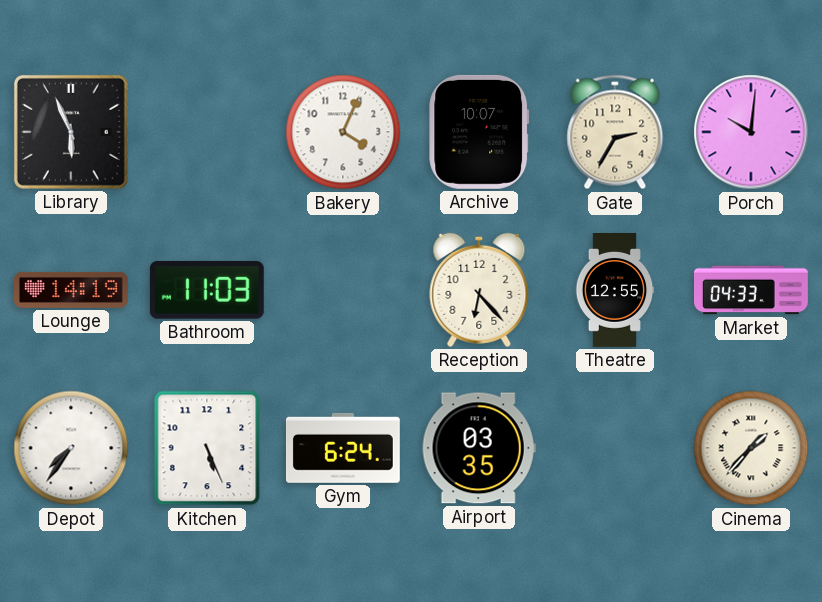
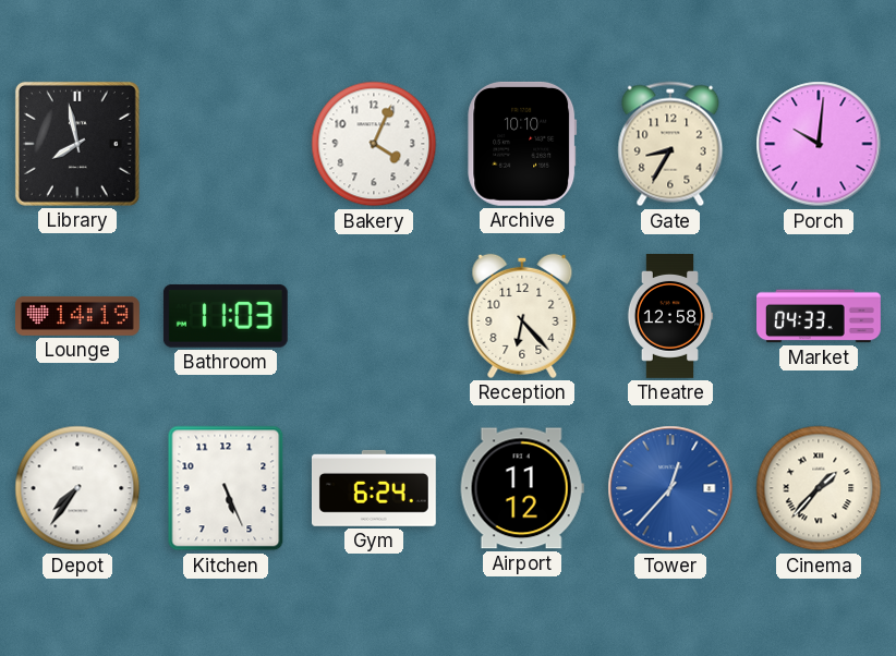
Library: 5:56 -> 7:58
Archive: 10:07 -> 10:10
Gate: 2:35 -> 8:35
Theatre: 12:55 -> 12:58
Airport: 03:35 -> 11:12
Tower: none -> 12:37
